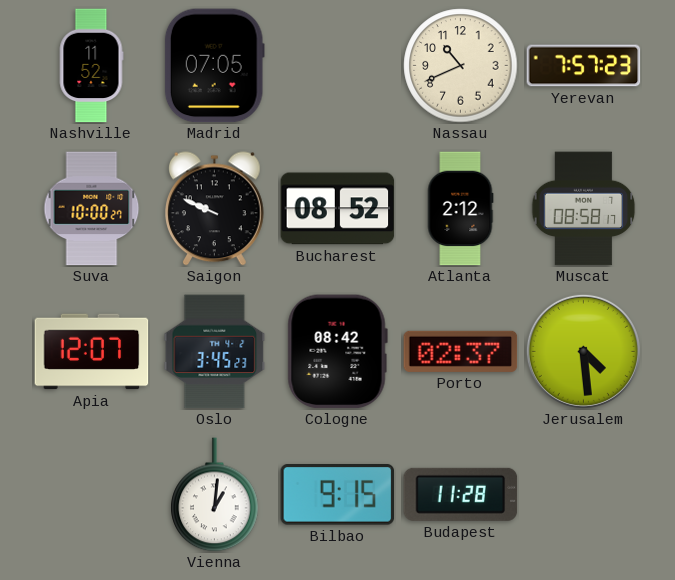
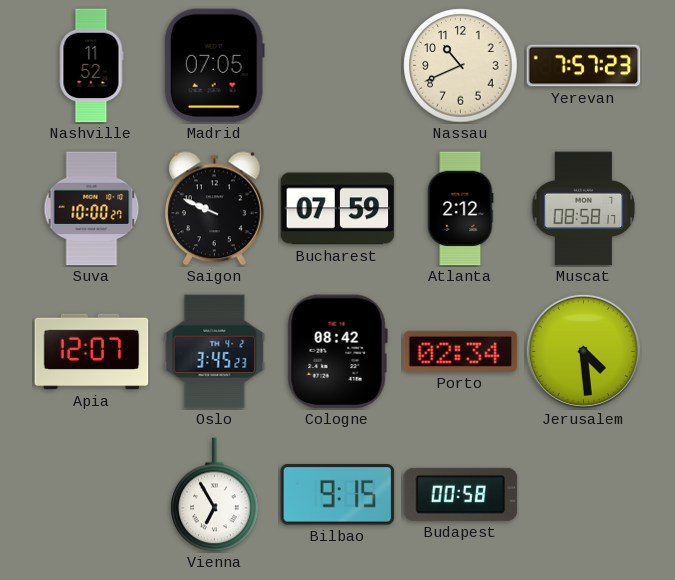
Bucharest: 08:52 -> 07:59
Porto: 02:37 -> 02:34
Vienna: 1:01 -> 6:55
Budapest: 11:28 -> 00:58
